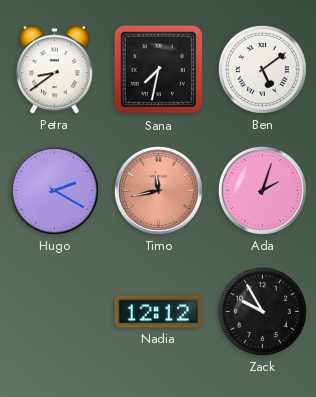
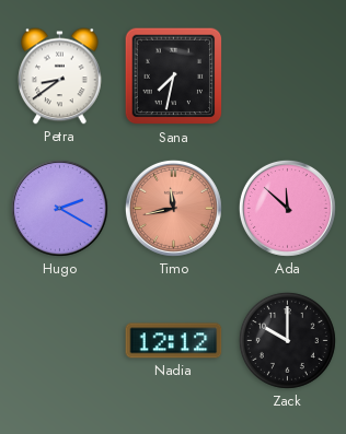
Ben: 5:09 -> none
Ada: 2:03 -> 11:52
Zack: 9:55 -> 10:00
